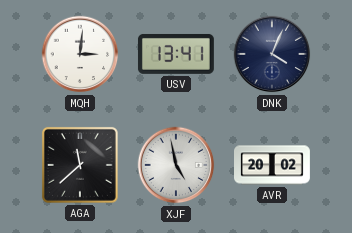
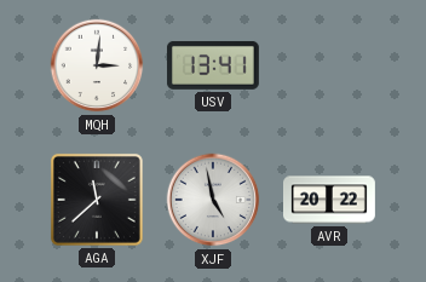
DNK: 4:04 -> none
AVR: 20:02 -> 20:22
